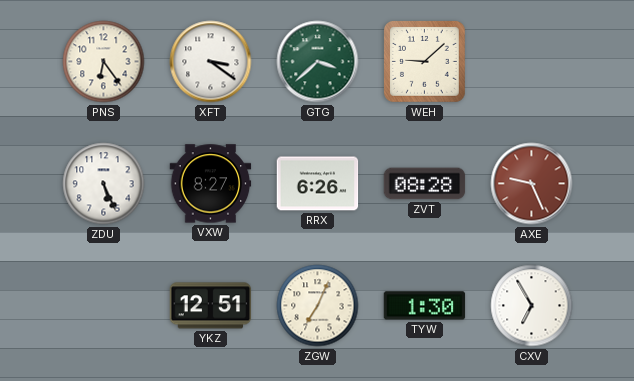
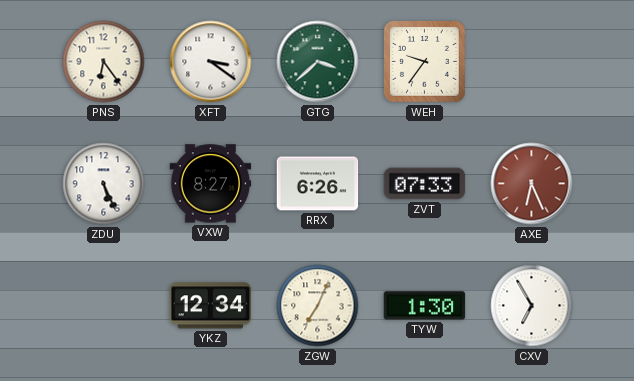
WEH: 9:08 -> 9:36
ZVT: 08:28 -> 07:33
AXE: 9:26 -> 6:26
YKZ: 12:51 -> 12:34
